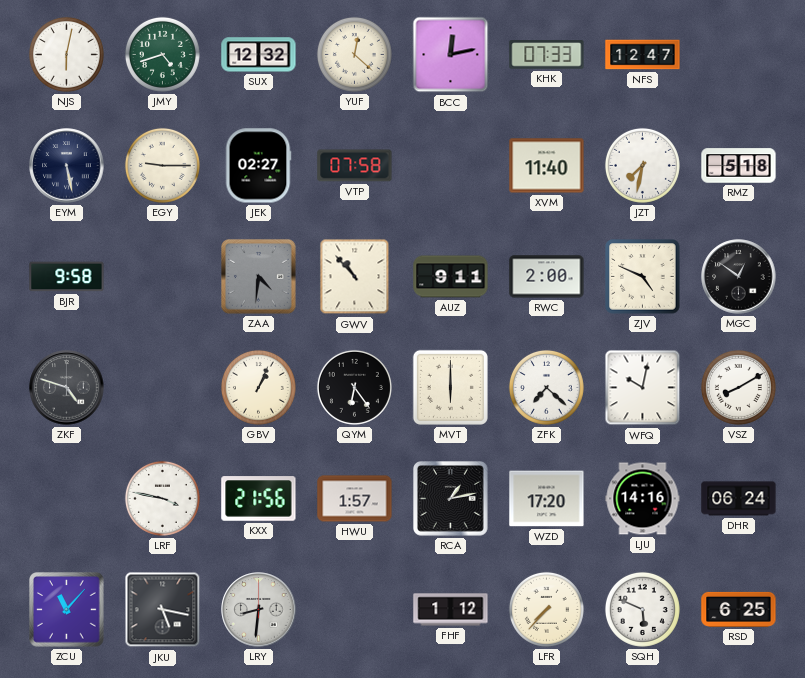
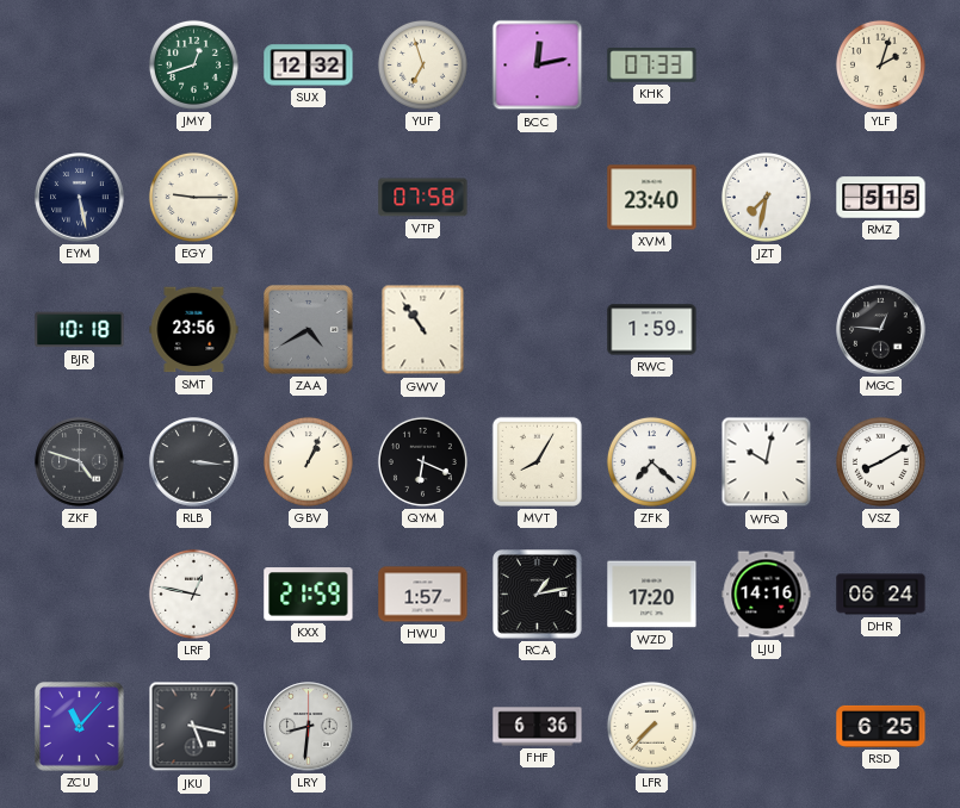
NJS: 6:02 -> none
JMY: 4:42 -> 12:42
YUF: 12:22 -> 6:57
NFS: 12:47 -> none
YLF: none -> 2:03
JEK: 02:27 -> none
XVM: 11:40 -> 23:40
RMZ: 5:18 -> 5:15
BJR: 9:58 -> 10:18
SMT: none -> 23:56
ZAA: 4:31 -> 4:40
GWV: 10:53 -> 10:54
AUZ: 9:11 -> none
RWC: 2:00 -> 1:59
ZJV: 4:49 -> none
MGC: 12:51 -> 12:46
RLB: none -> 3:16
QYM: 6:24 -> 6:19
MVT: 6:00 -> 8:05
LRF: 3:47 -> 12:47
KXX: 21:56 -> 21:59
FHF: 1:12 -> 6:36
SQH: 5:49 -> none
